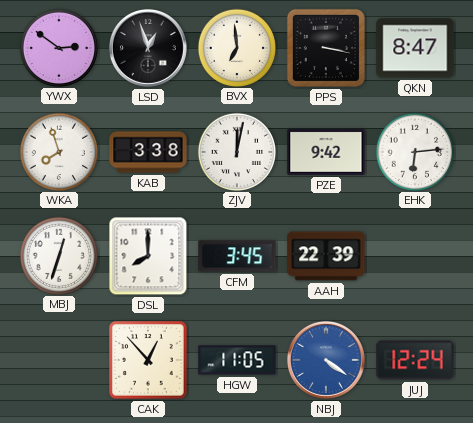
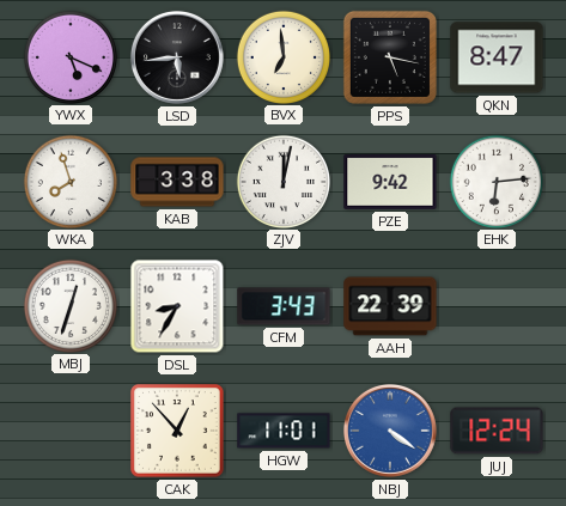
YWX: 2:51 -> 5:19
LSD: 12:57 -> 5:44
PPS: 3:17 -> 5:17
DSL: 8:00 -> 8:35
CFM: 3:45 -> 3:43
HGW: 11:05 -> 11:01
